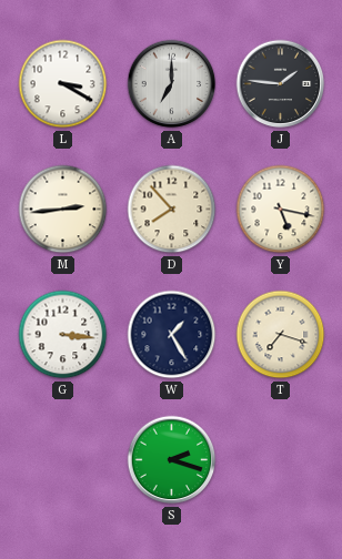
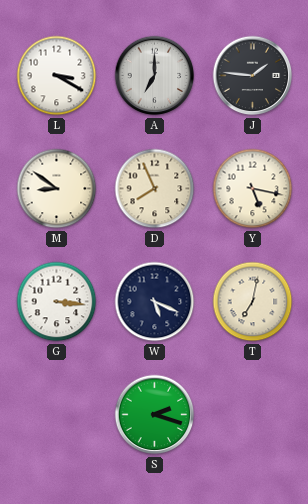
M: 2:44 -> 8:51
D: 7:53 -> 7:56
W: 1:25 -> 5:19
T: 7:18 -> 7:02
